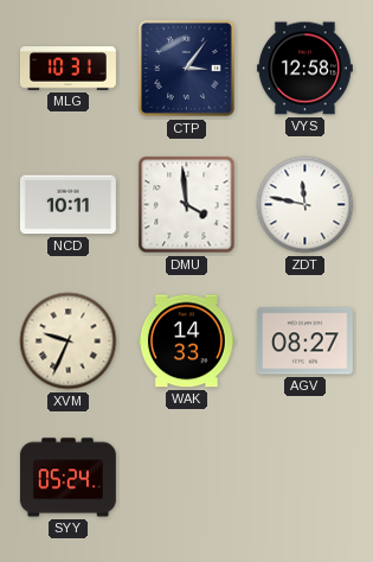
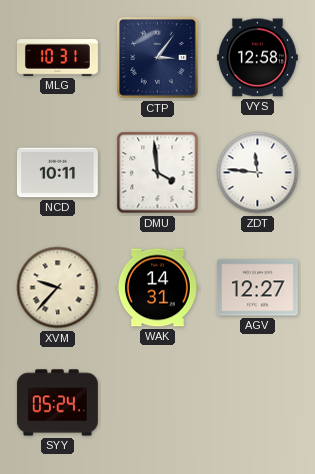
ZDT: 11:47 -> 11:46
XVM: 9:34 -> 9:37
WAK: 14:33 -> 14:31
AGV: 08:27 -> 12:27
